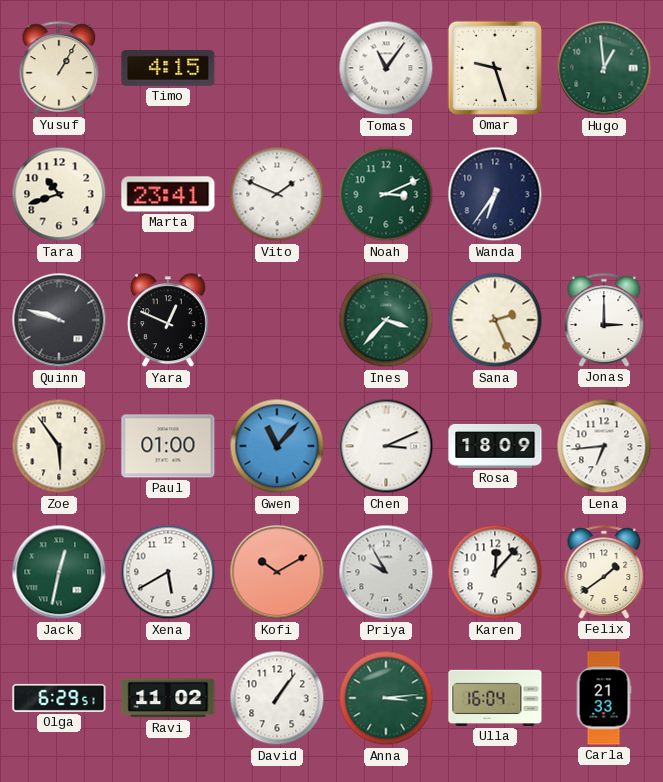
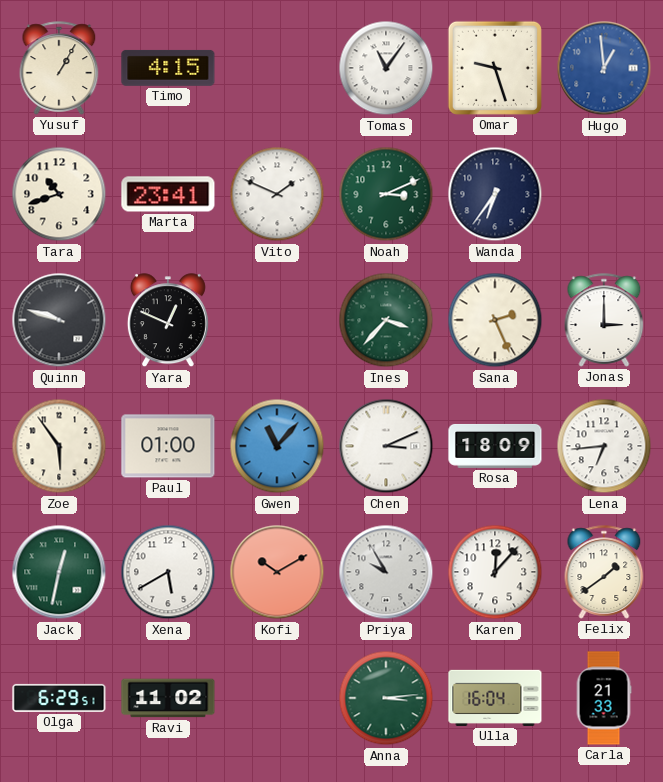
Hugo dial: green -> blue
David: 1:06 -> none
